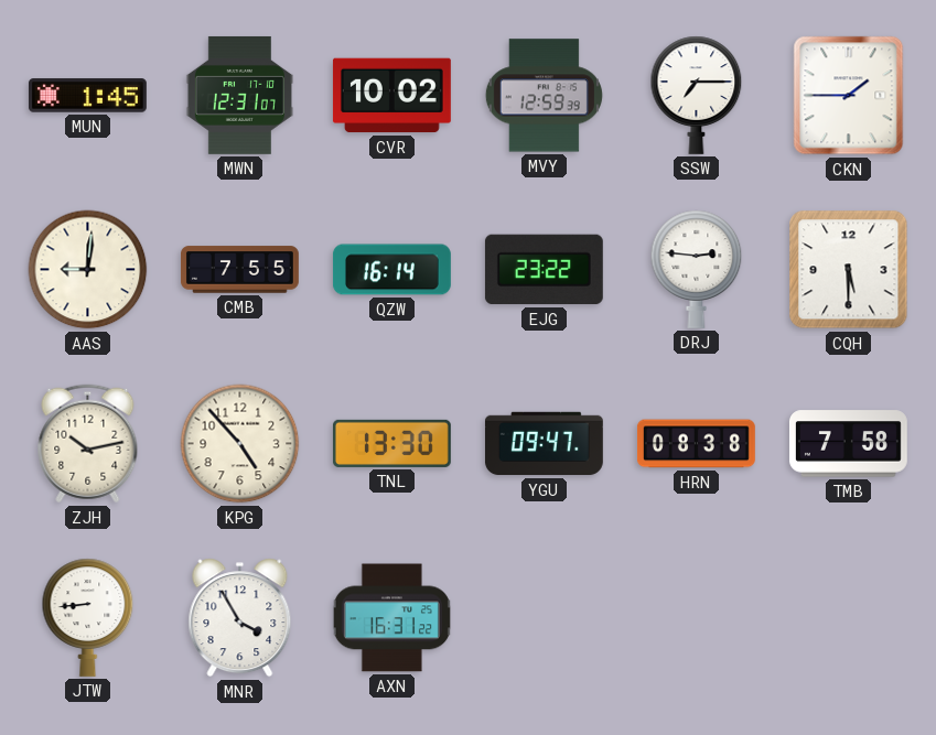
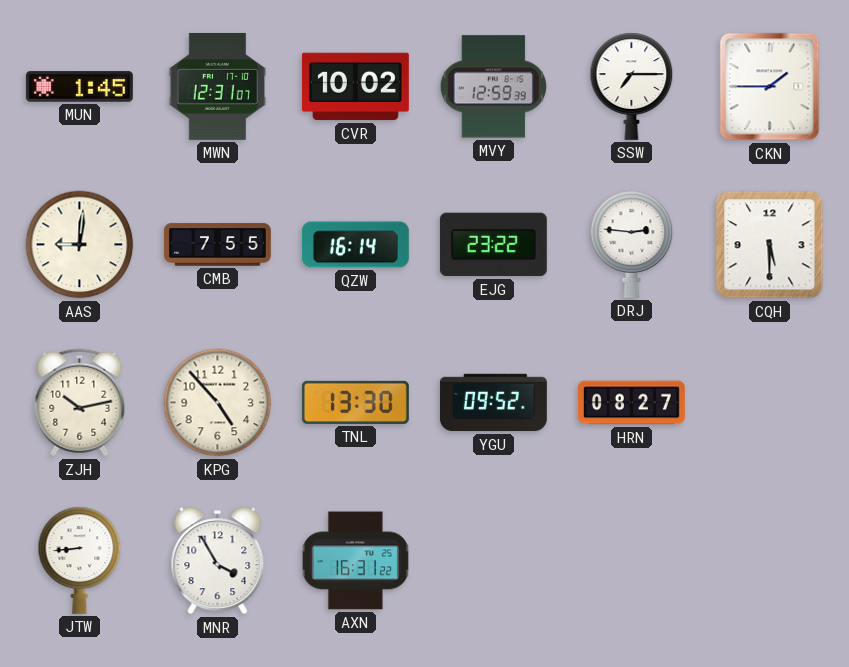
YGU: 09:47 -> 09:52
HRN: 08:38 -> 08:27
TMB: 7:58 -> none
